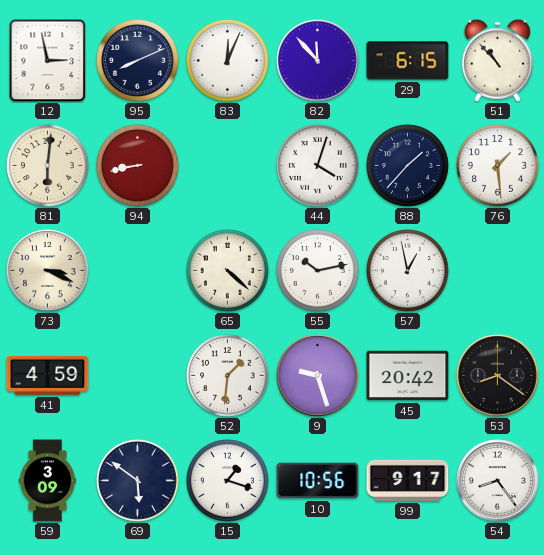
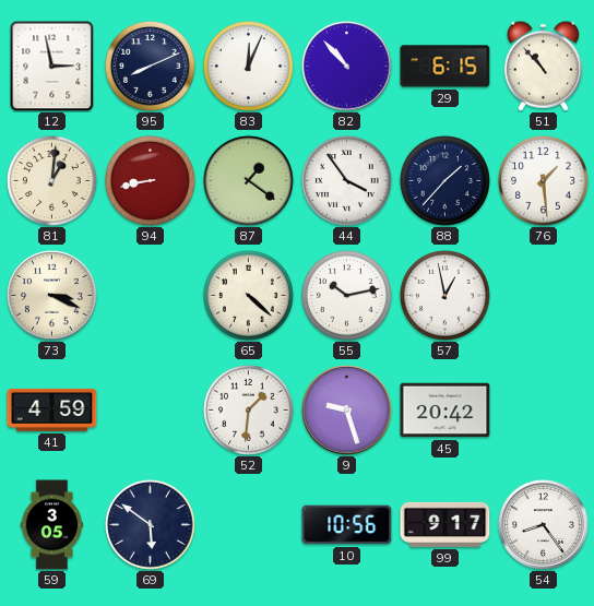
82: 11:53 -> 10:53
81: 6:01 -> 1:01
87: none -> 1:21
44: 4:03 -> 3:54
53: 8:21 -> none
59: 3:09 -> 3:05
15: 1:18 -> none
